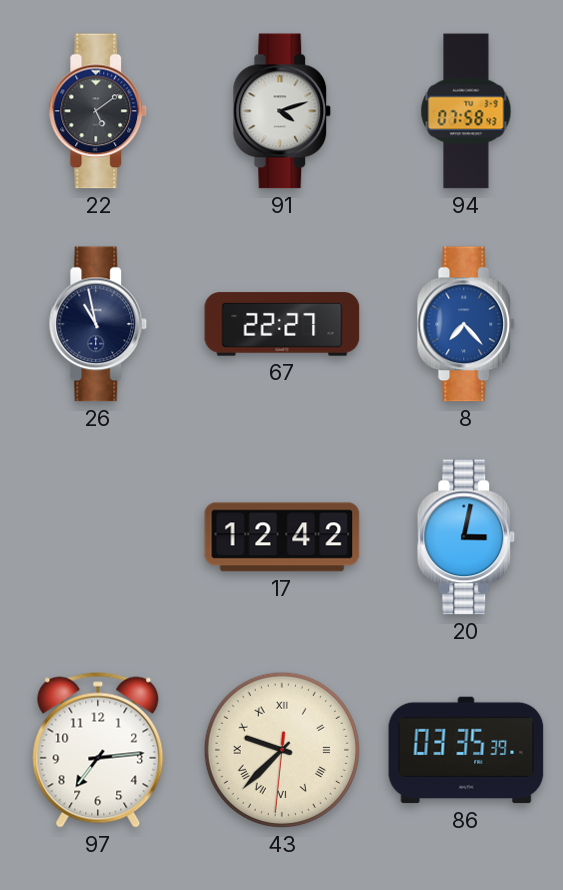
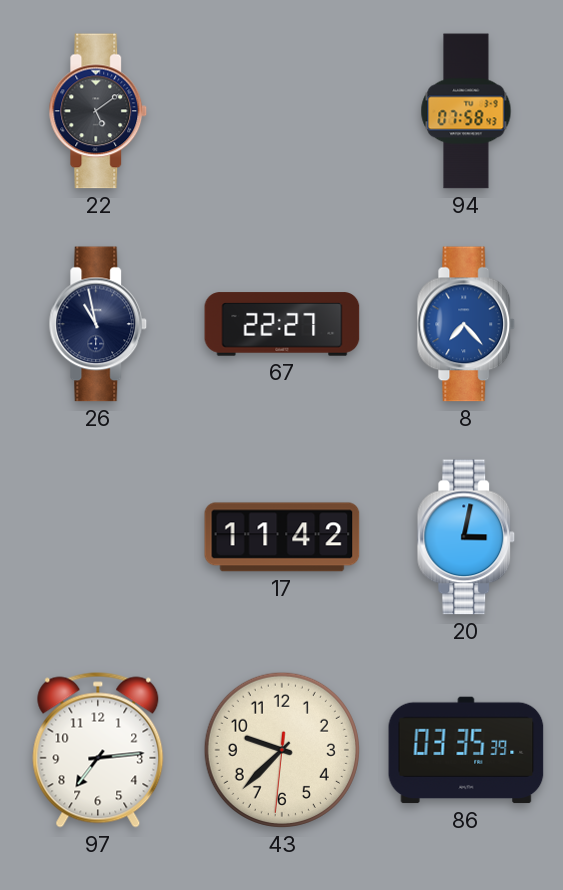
91: 4:12 -> none
17: 12:42 -> 11:42
43 numerals: Roman -> Arabic
